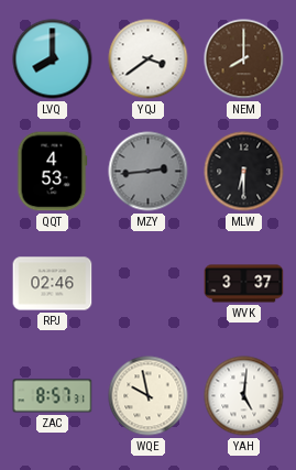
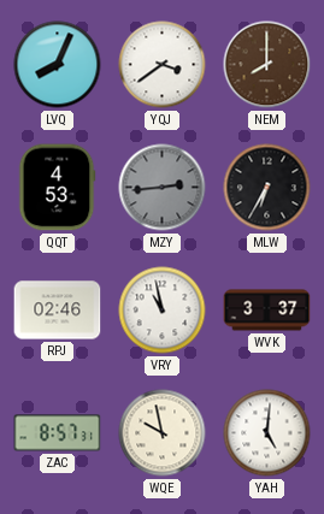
LVQ: 8:00 -> 8:04
MLW: 6:30 -> 6:35
VRY: none -> 10:58
